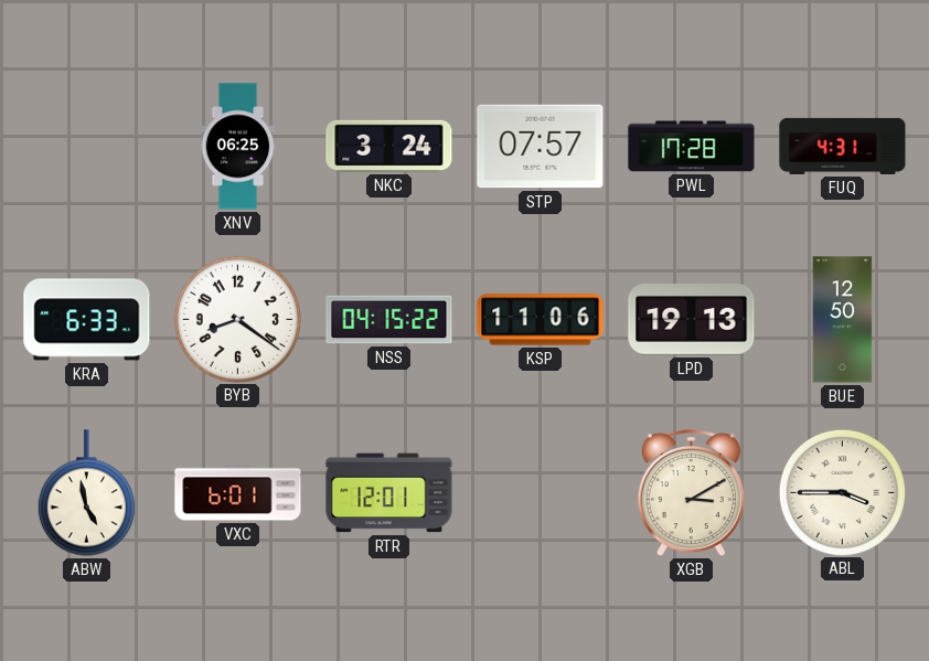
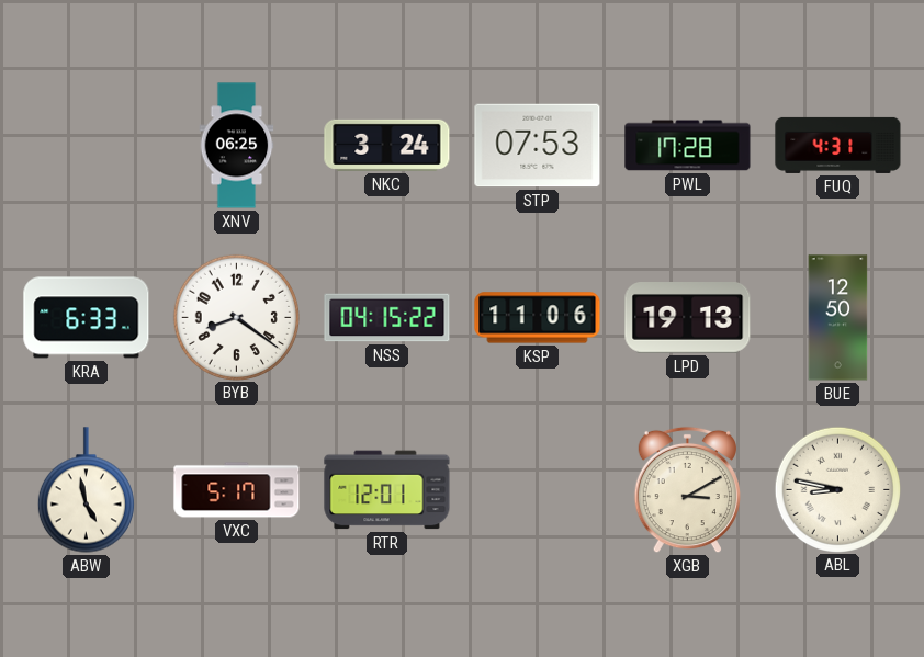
STP: 07:57 -> 07:53
VXC: 6:01 -> 5:17
ABL: 3:45 -> 8:47
